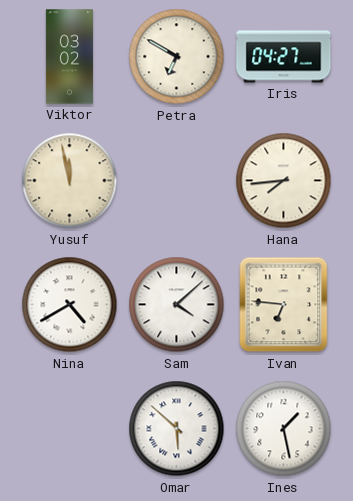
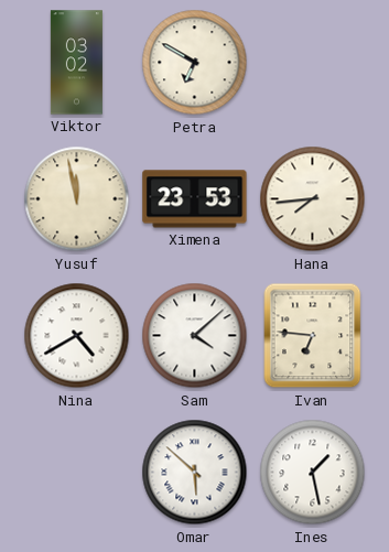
Iris: 04:27 -> none
Ximena: none -> 23:53
